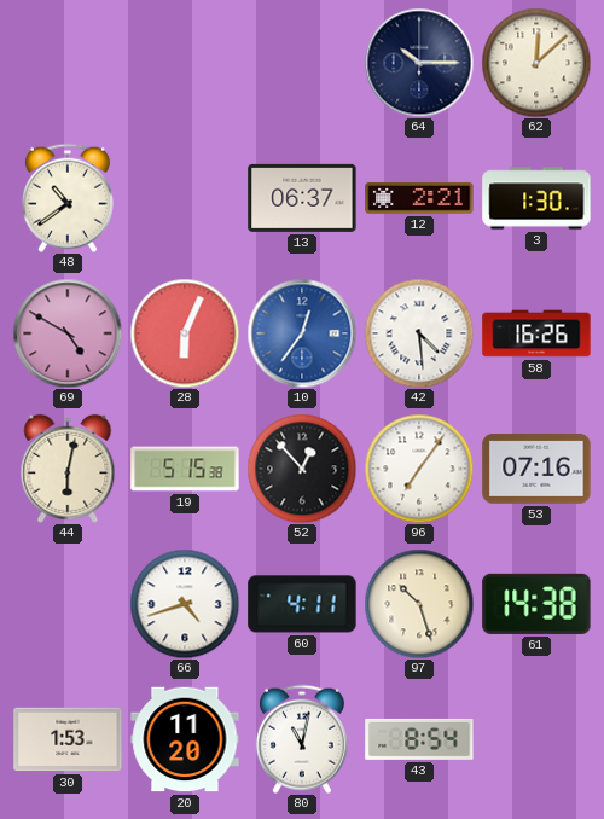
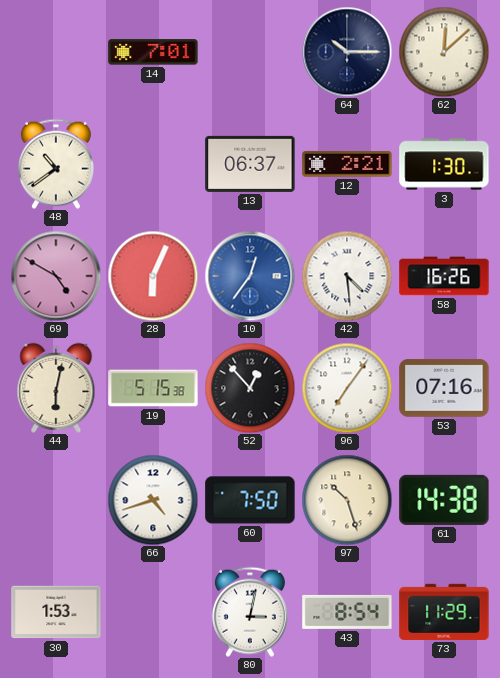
14: none -> 7:01
60: 4:11 -> 7:50
20: 11:20 -> none
80: 11:02 -> 3:02
73: none -> 11:29
